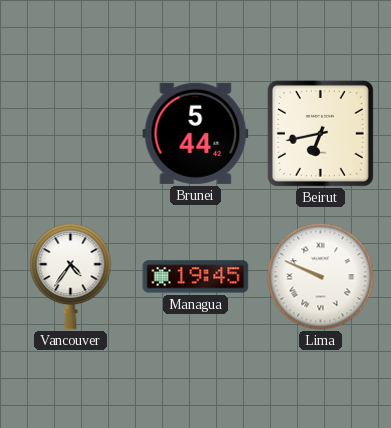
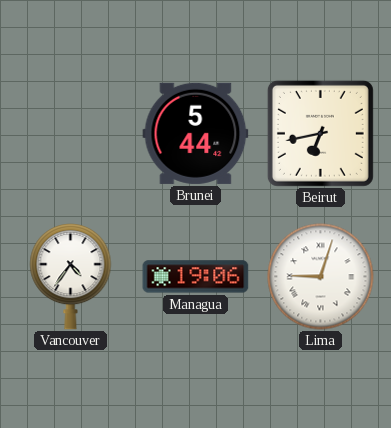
Managua: 19:45 -> 19:06
Lima: 9:49 -> 9:03
